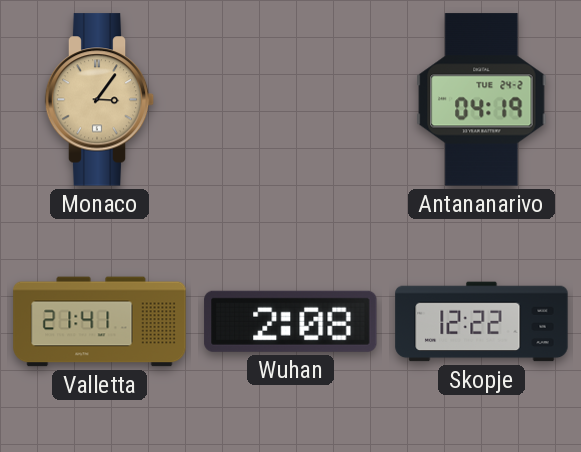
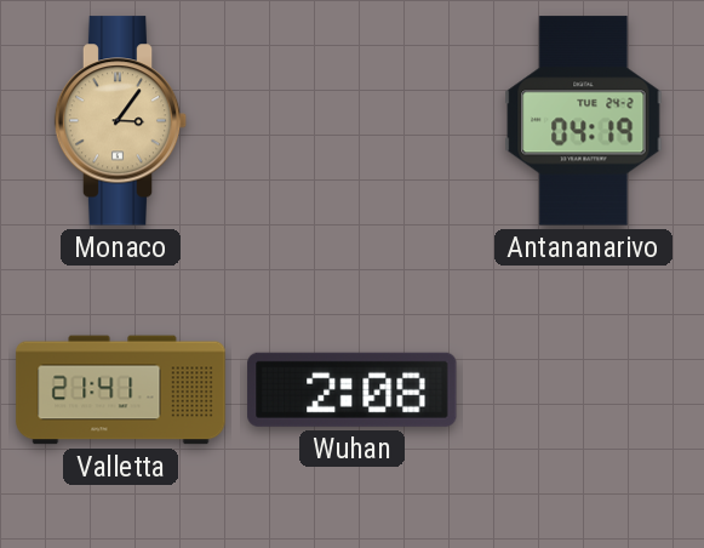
Skopje: 12:22 -> none
